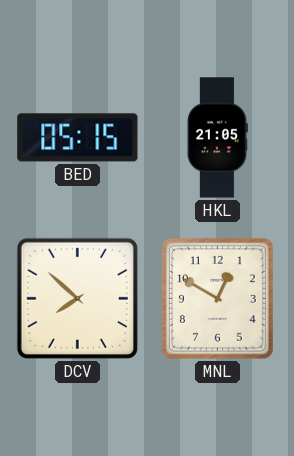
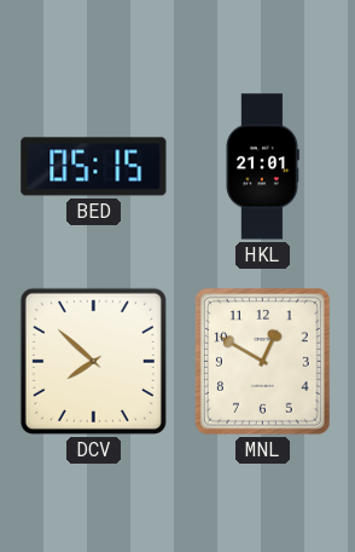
HKL: 21:05 -> 21:01
